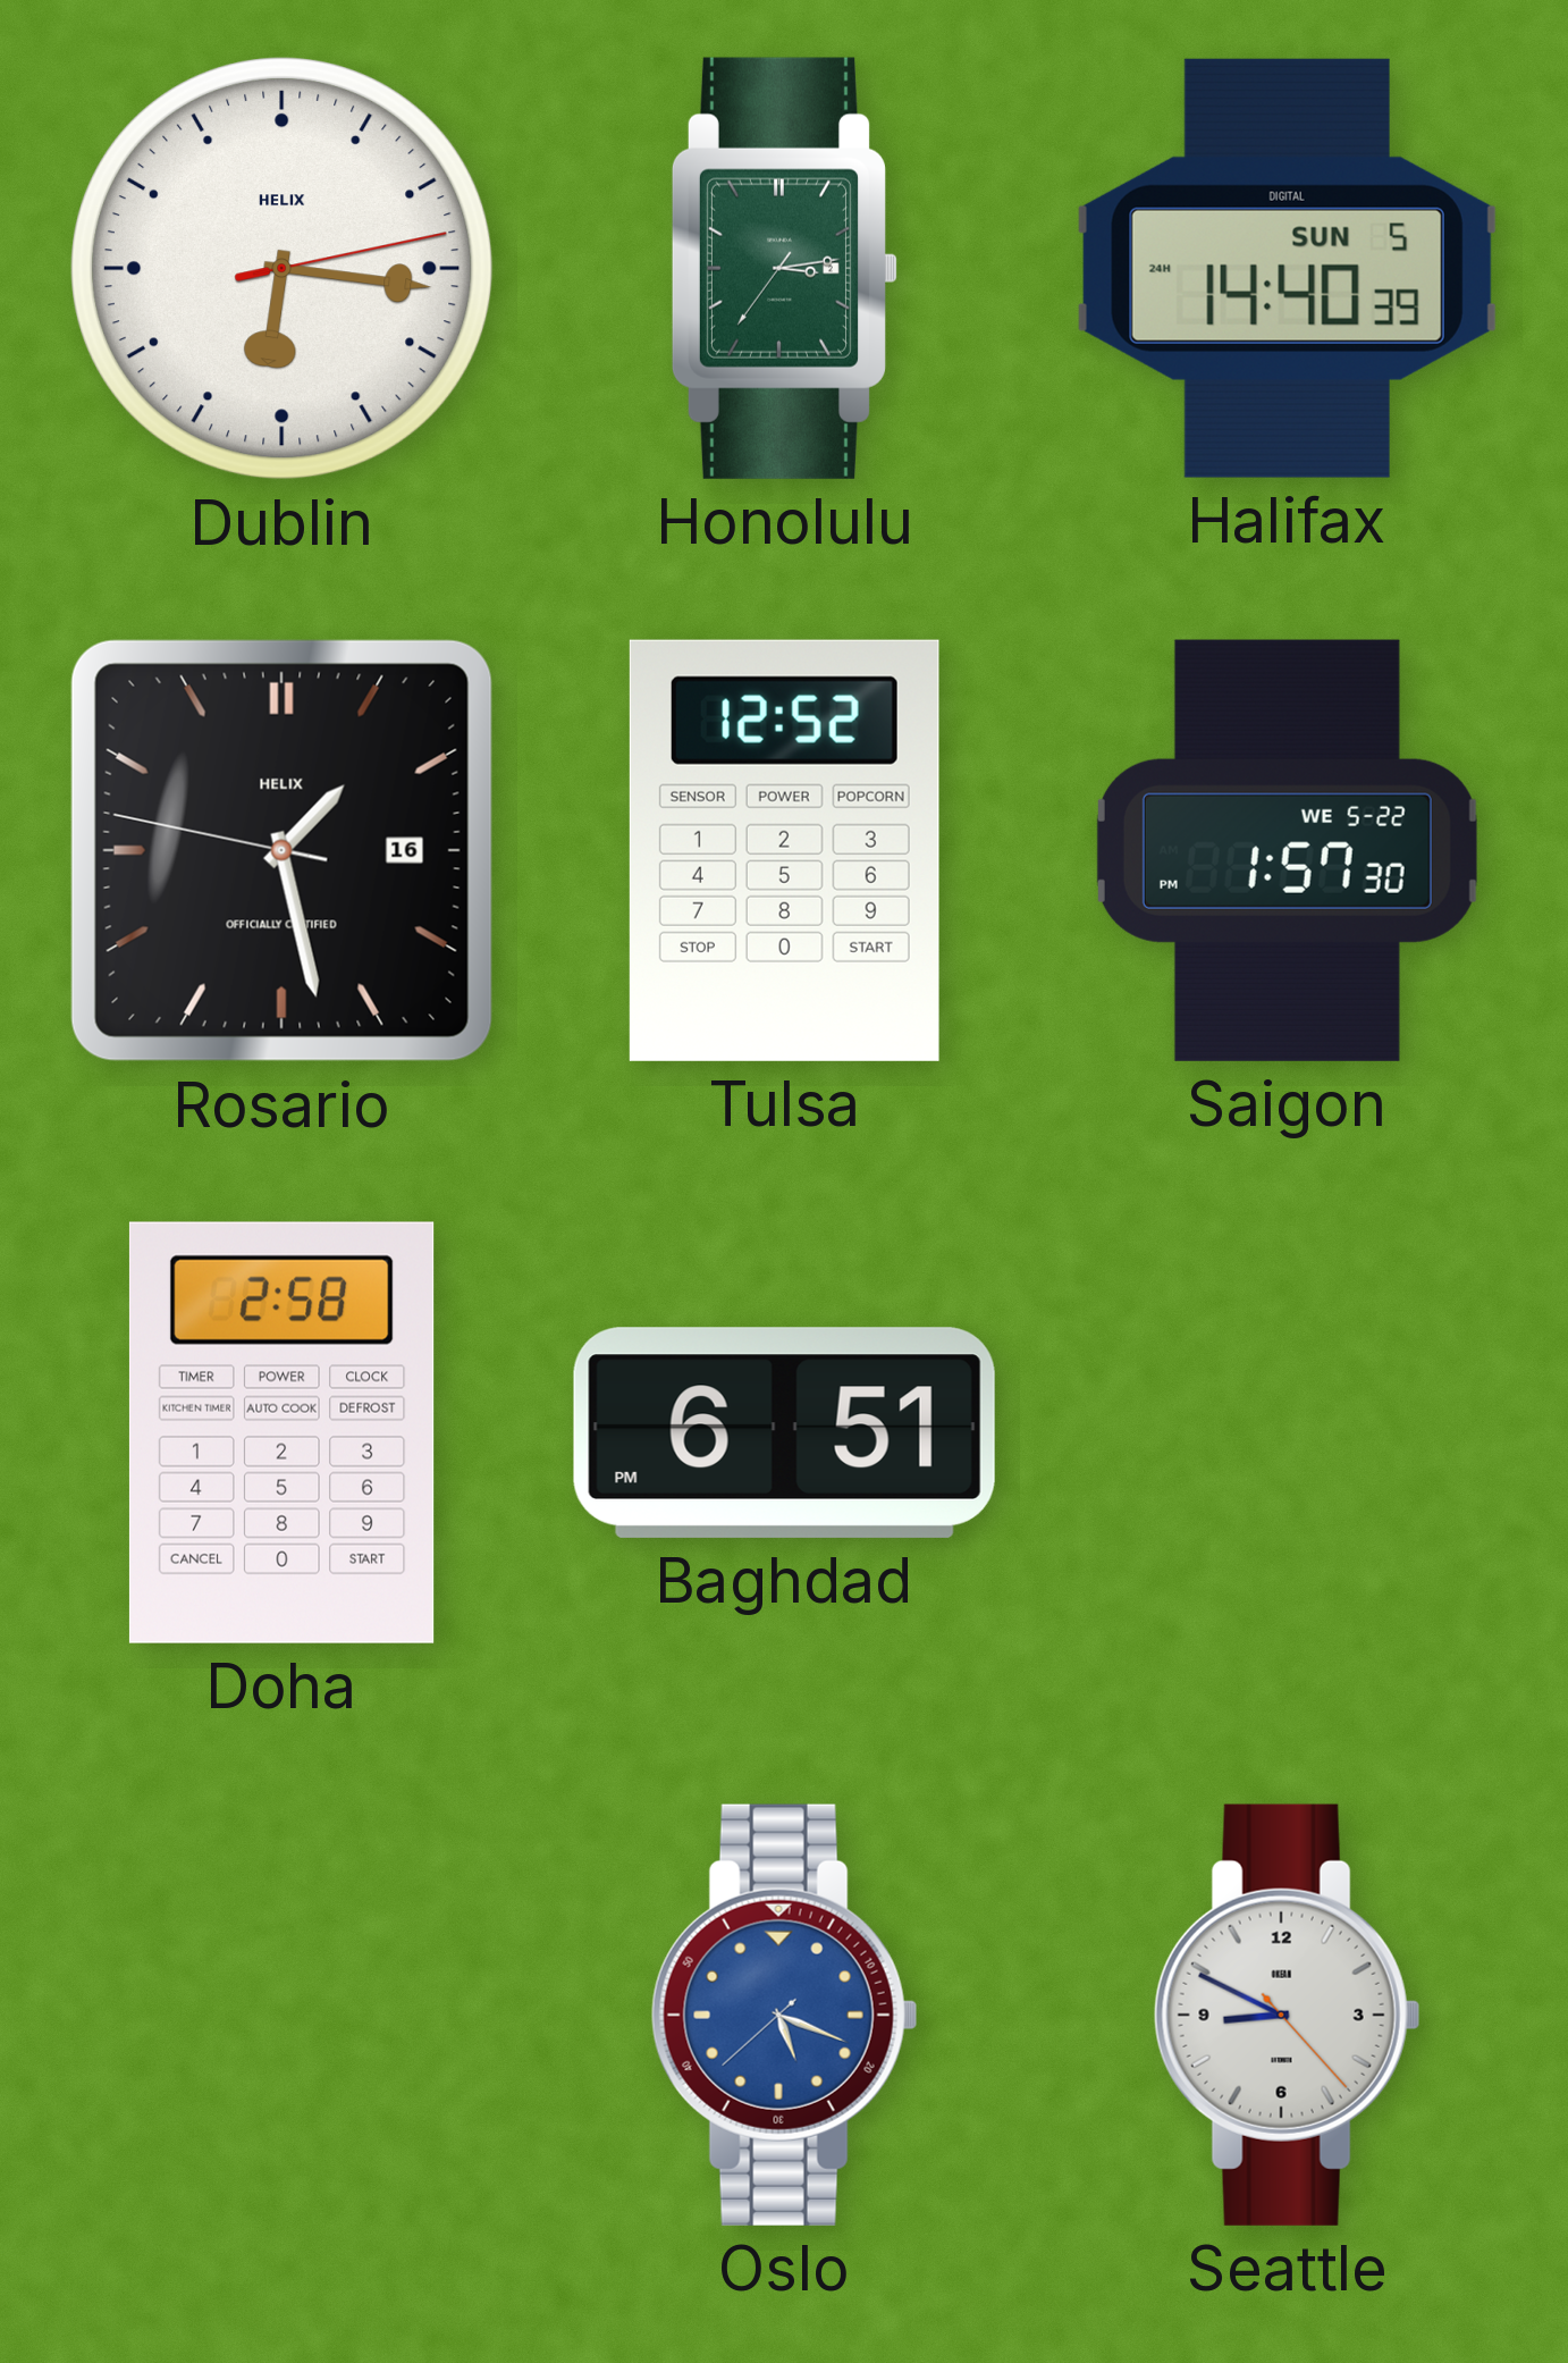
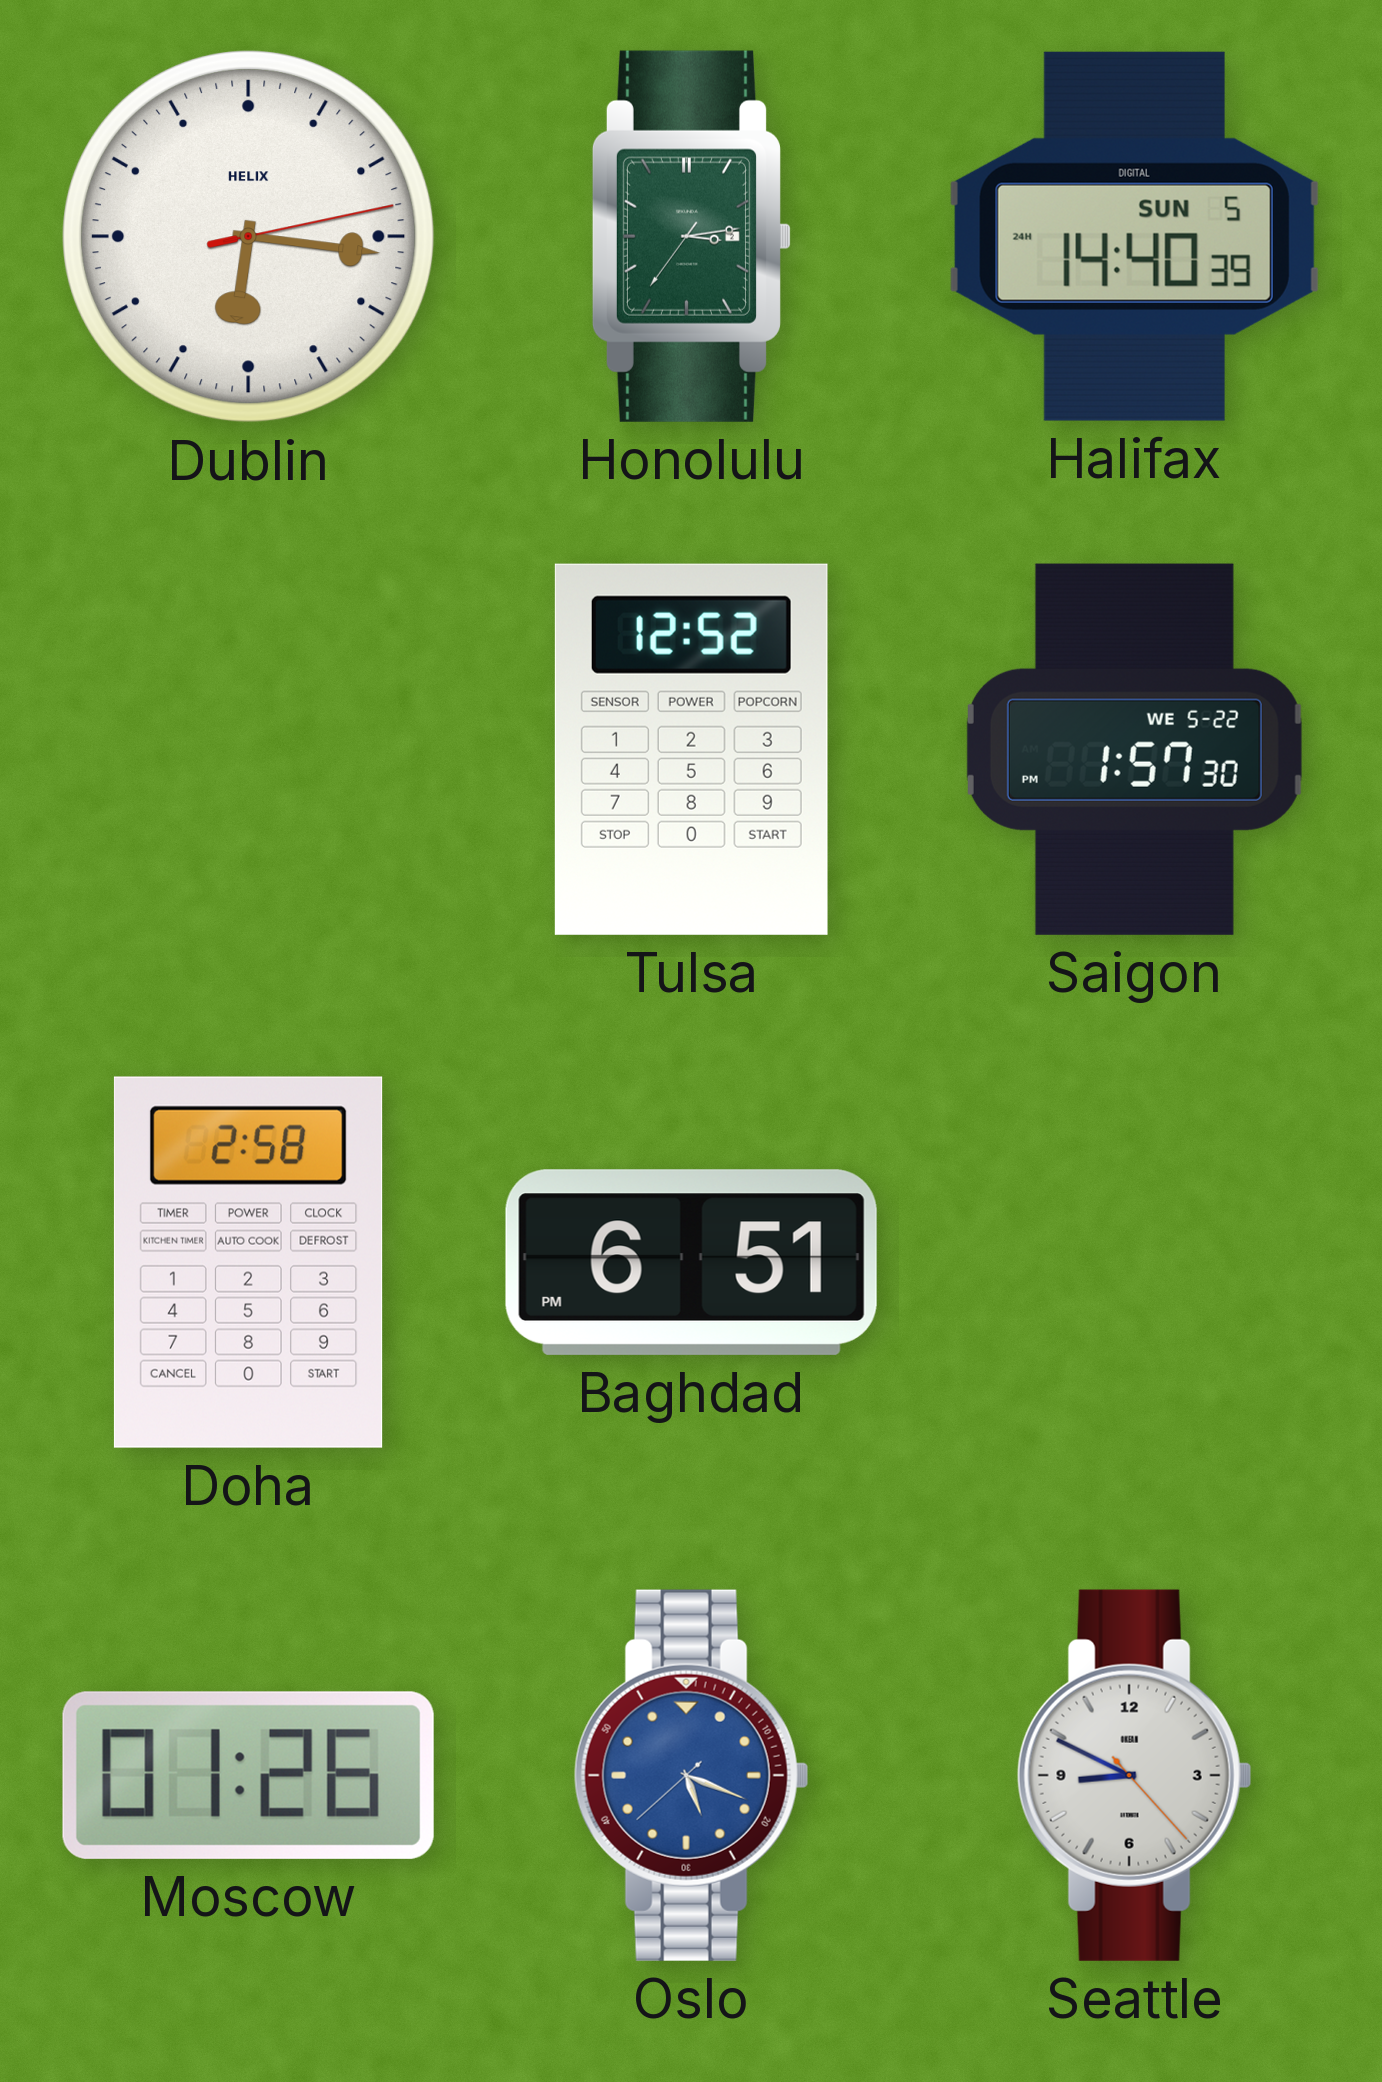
Rosario: 1:27 -> none
Moscow: none -> 01:26
